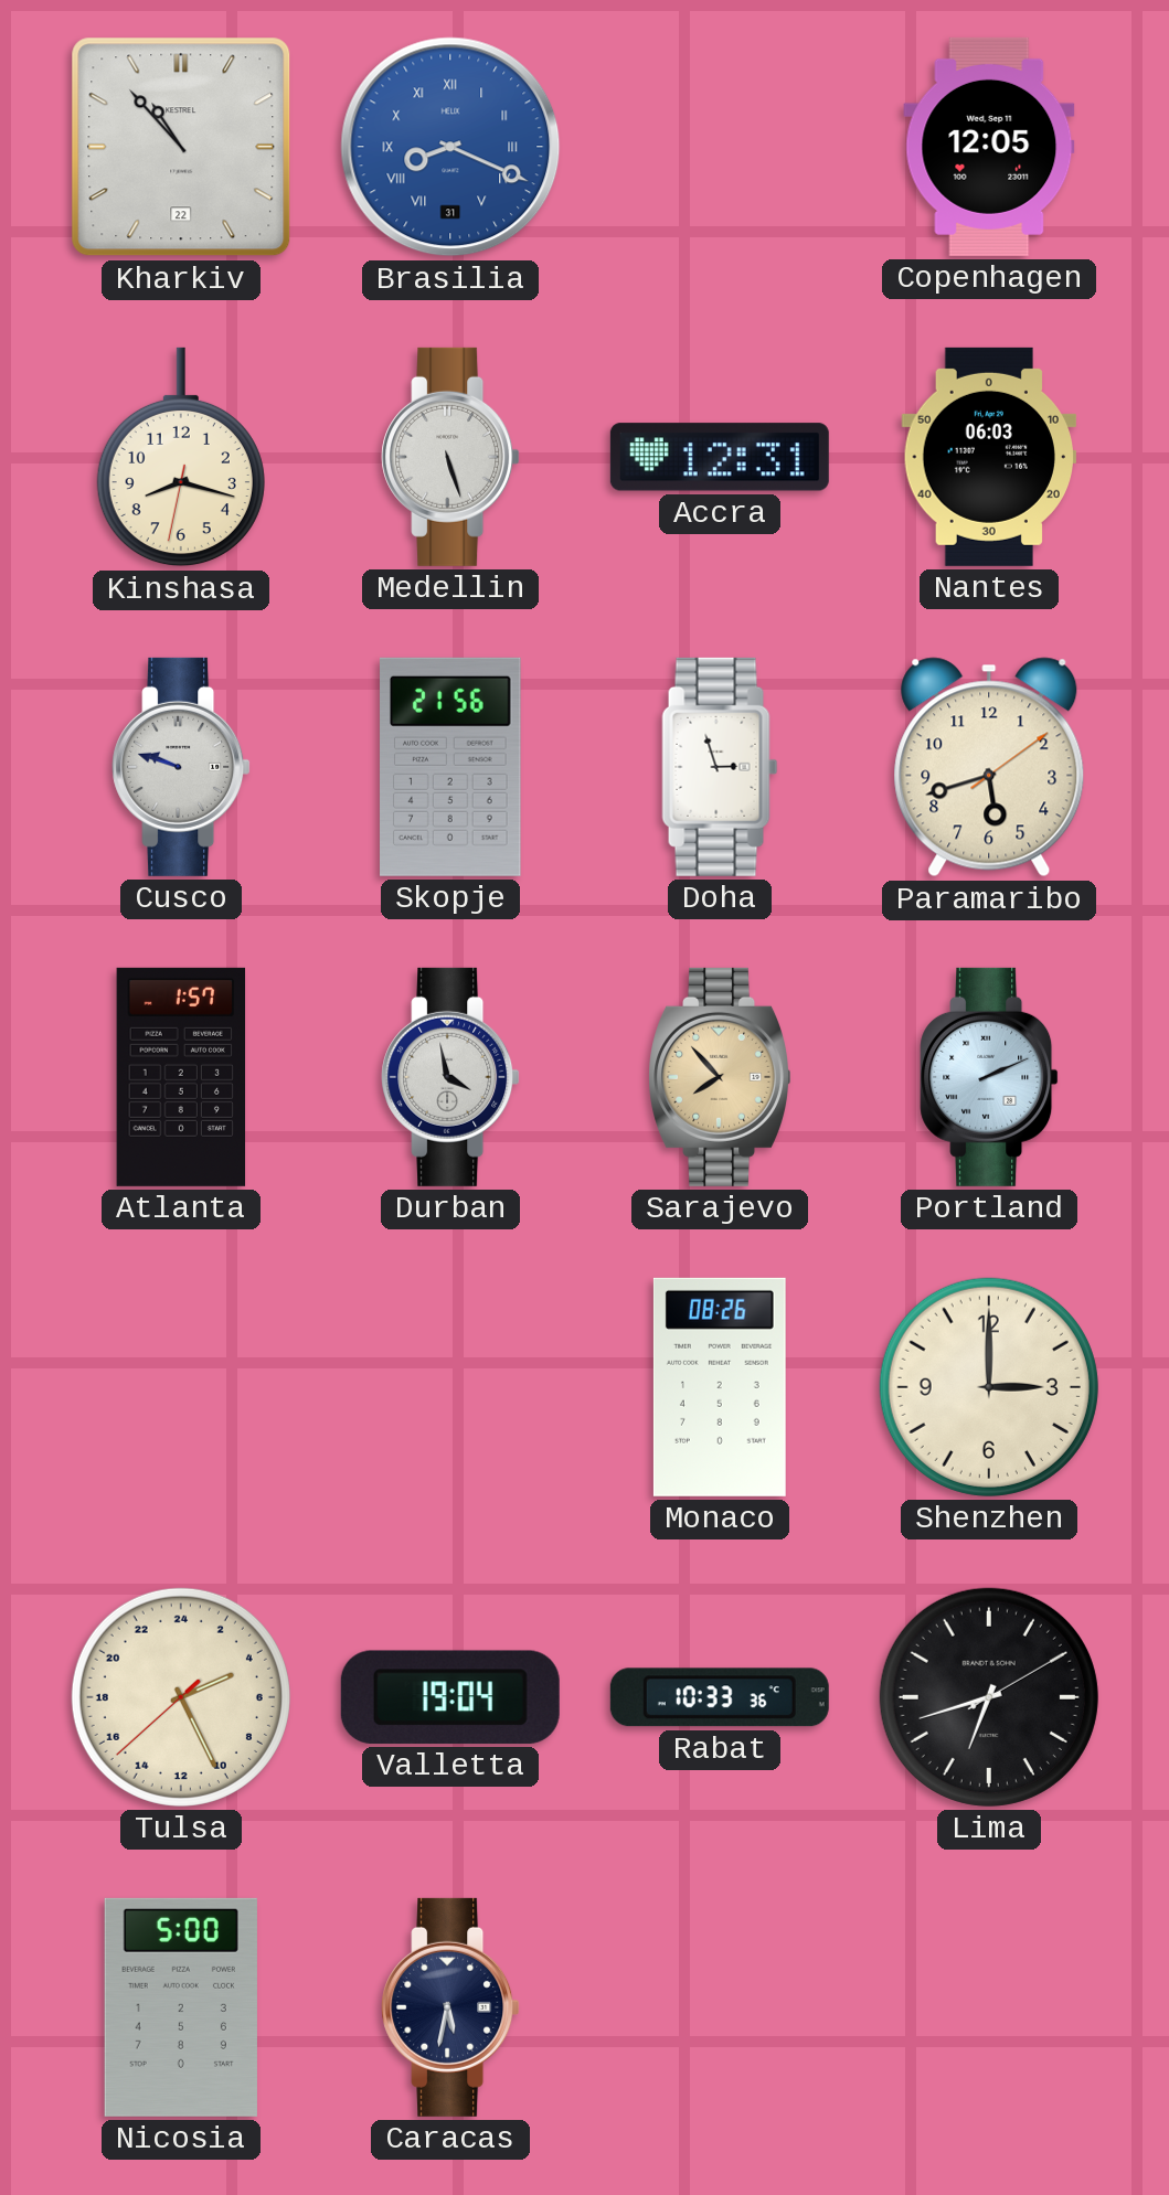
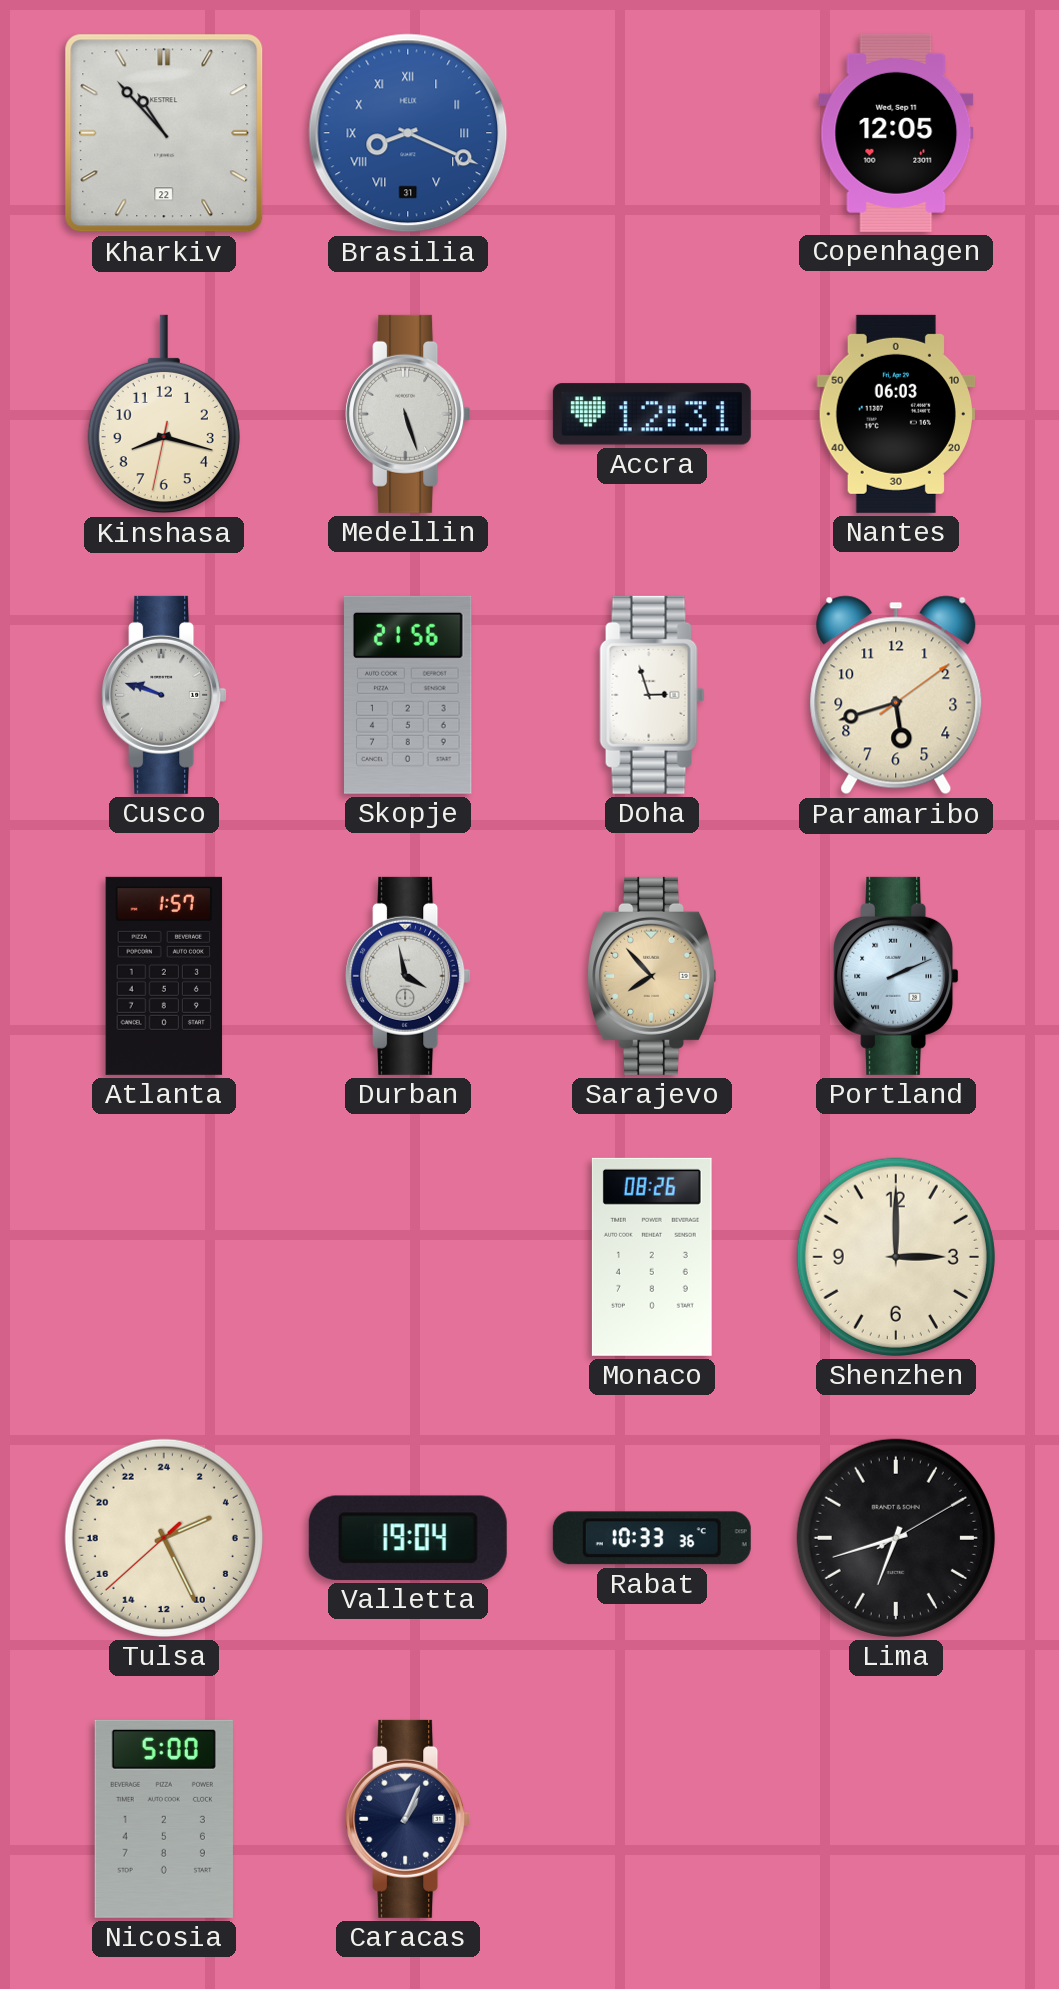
Caracas: 5:32 -> 1:04
